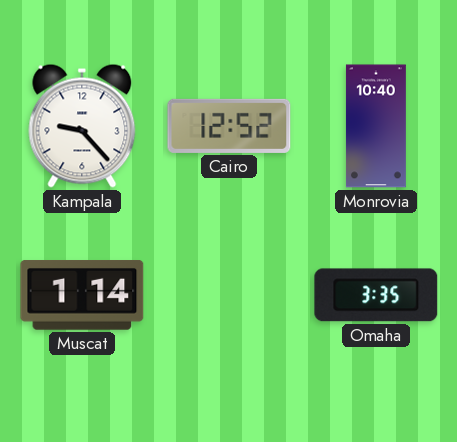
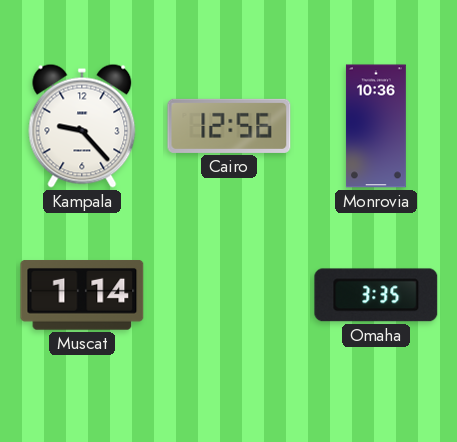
Cairo: 12:52 -> 12:56
Monrovia: 10:40 -> 10:36
